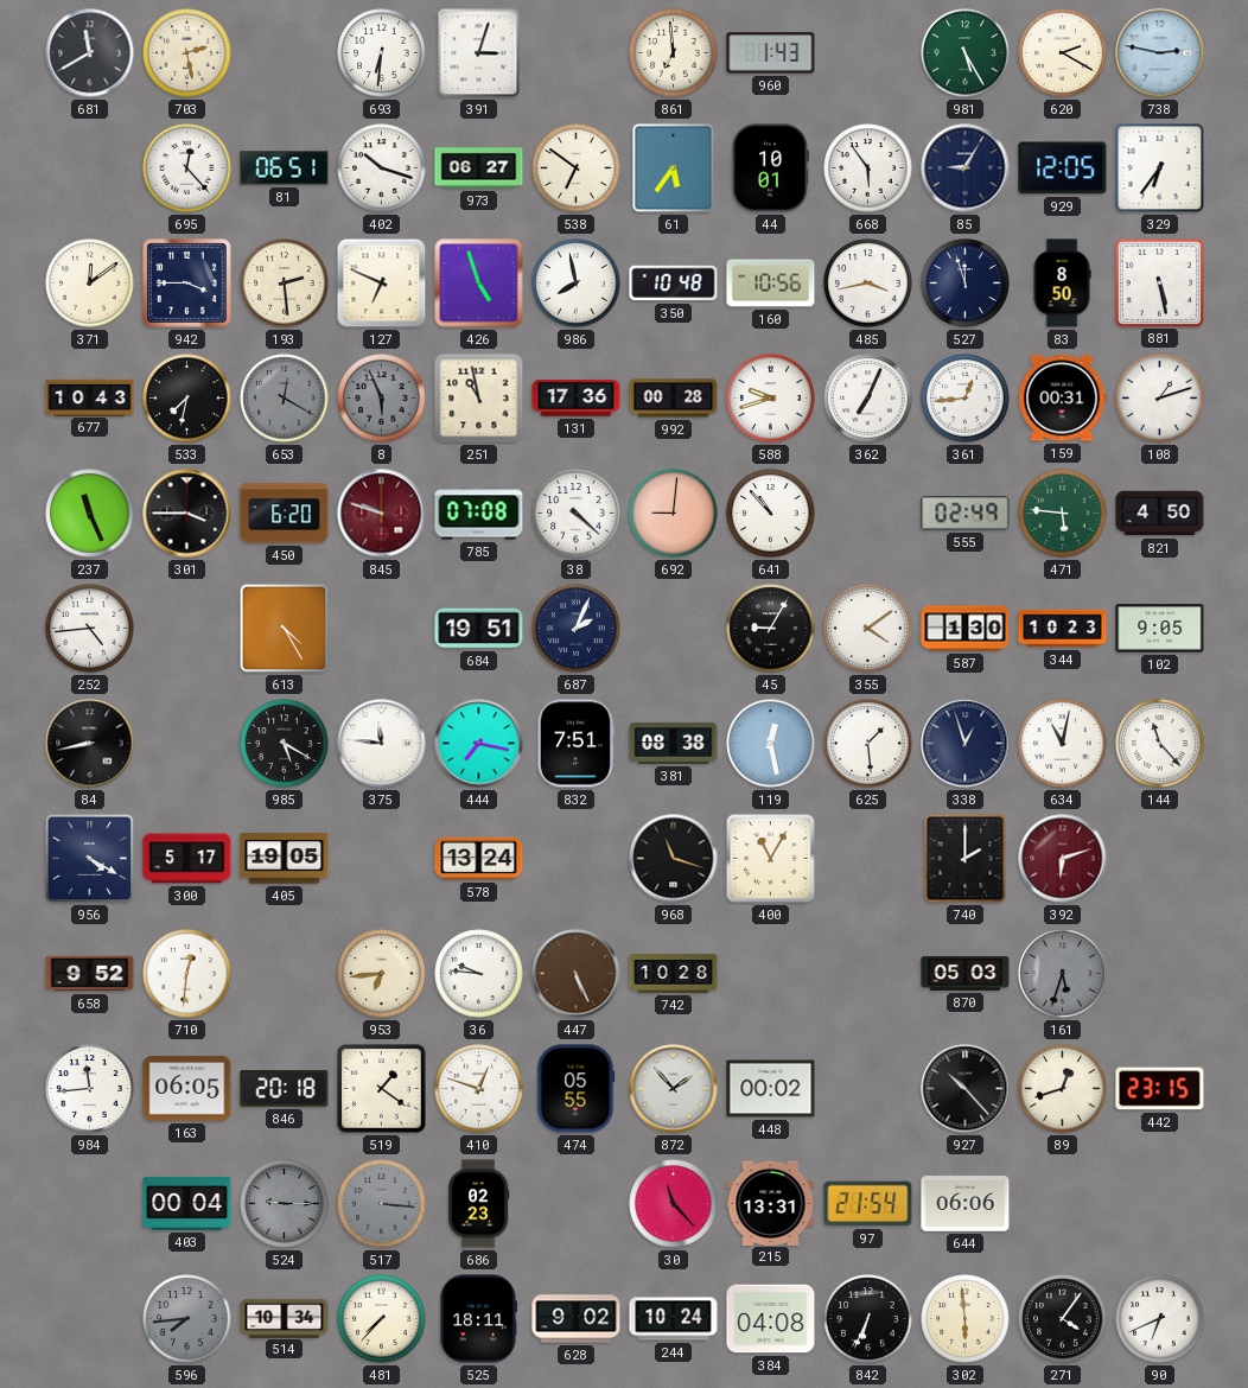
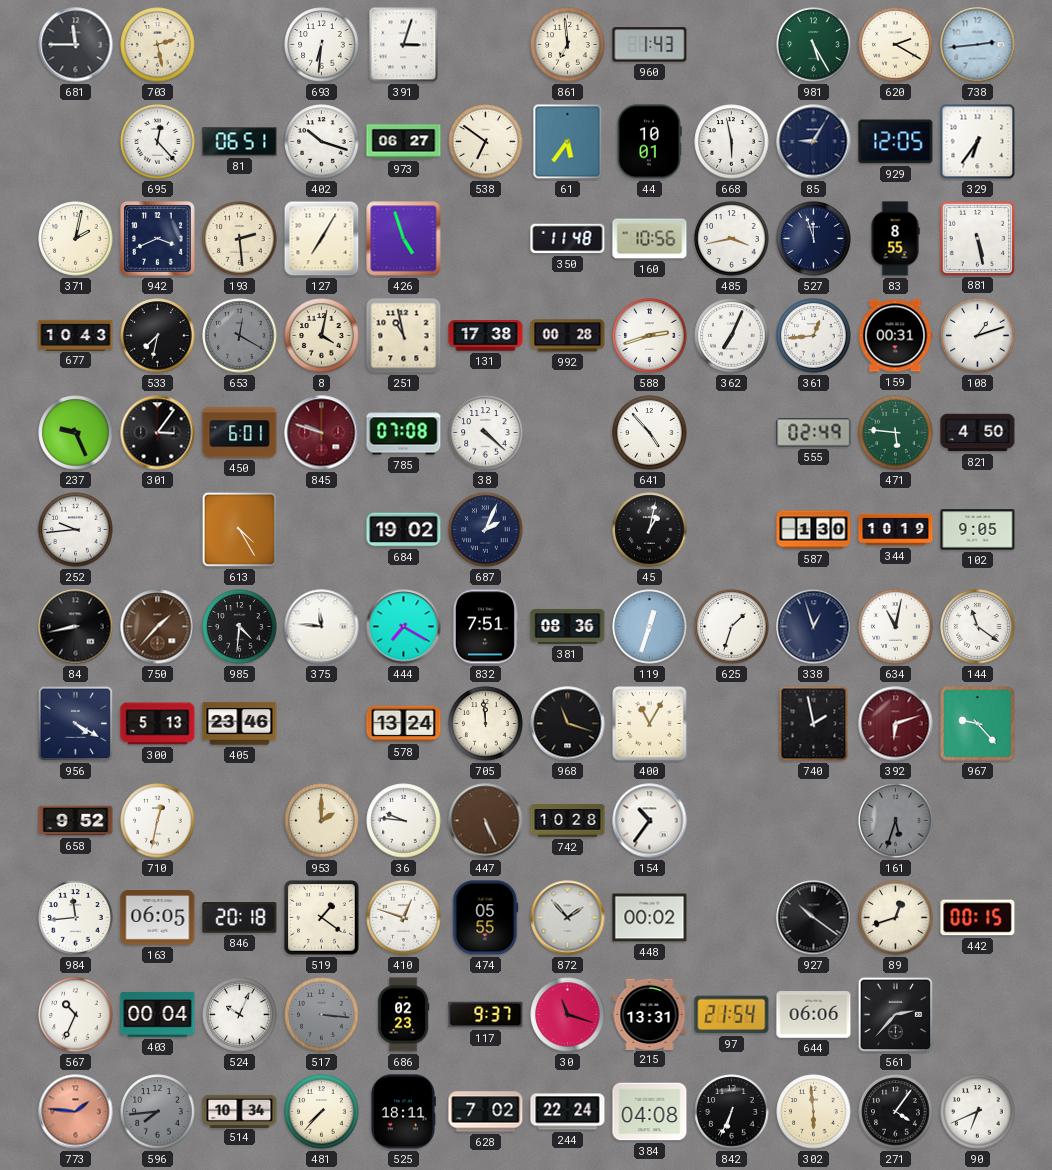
681: 11:40 -> 11:45
738: 2:47 -> 2:44
668: 5:54 -> 5:58
371: 12:09 -> 2:02
942: 3:45 -> 3:41
127: 6:49 -> 7:05
986: 7:58 -> none
350: 10:48 -> 11:48
83: 8:50 -> 8:55
8: 5:56 -> 4:02
8 dial: grey -> cream
131: 17:36 -> 17:38
588: 9:42 -> 2:42
237: 11:26 -> 9:26
301: 3:45 -> 3:06
450: 6:20 -> 6:01
692: 9:01 -> none
641: 10:53 -> 4:53
252: 4:44 -> 9:44
684: 19:51 -> 19:02
45: 9:05 -> 1:02
355: 4:09 -> none
344: 10:23 -> 10:19
750: none -> 1:37
985: 5:20 -> 4:31
444: 7:17 -> 7:20
381: 08:38 -> 08:36
119: 12:28 -> 12:33
625: 1:29 -> 1:33
144: 11:23 -> 11:21
300: 5:17 -> 5:13
405: 19:05 -> 23:46
705: none -> 11:59
740: 2:00 -> 1:58
967: none -> 9:23
710: 12:31 -> 12:32
953: 6:44 -> 2:00
154: none -> 10:36
870: 05:03 -> none
927: 10:23 -> 10:21
442: 23:15 -> 00:15
567: none -> 10:34
524: 9:15 -> 10:04
524 dial: grey -> white
117: none -> 9:37
30: 11:23 -> 11:18
561: none -> 2:37
773: none -> 1:46
628: 9:02 -> 7:02
244: 10:24 -> 22:24
